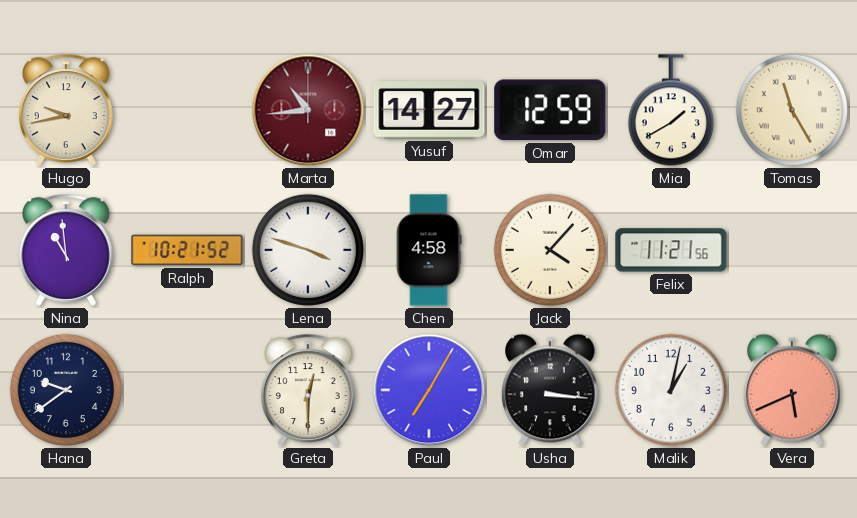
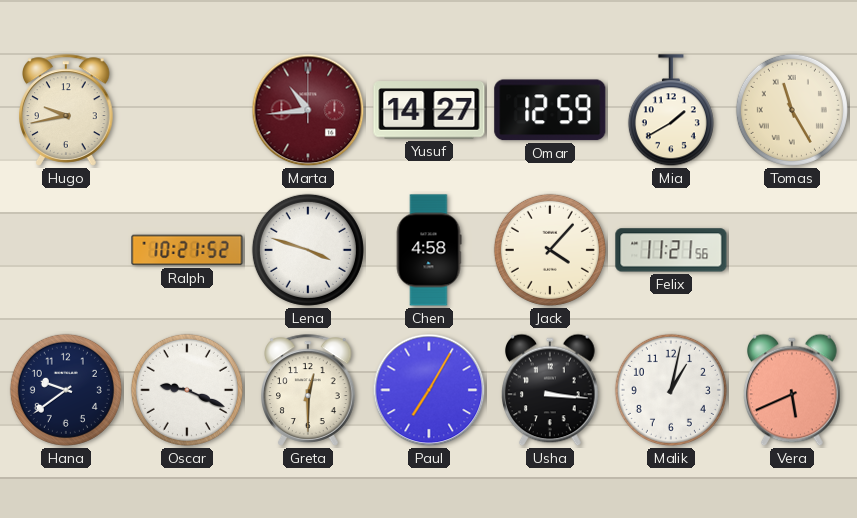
Nina: 10:59 -> none
Oscar: none -> 9:19
